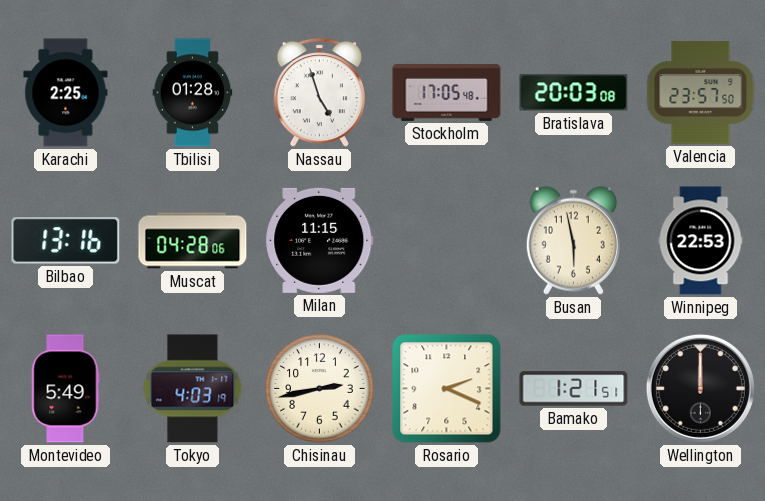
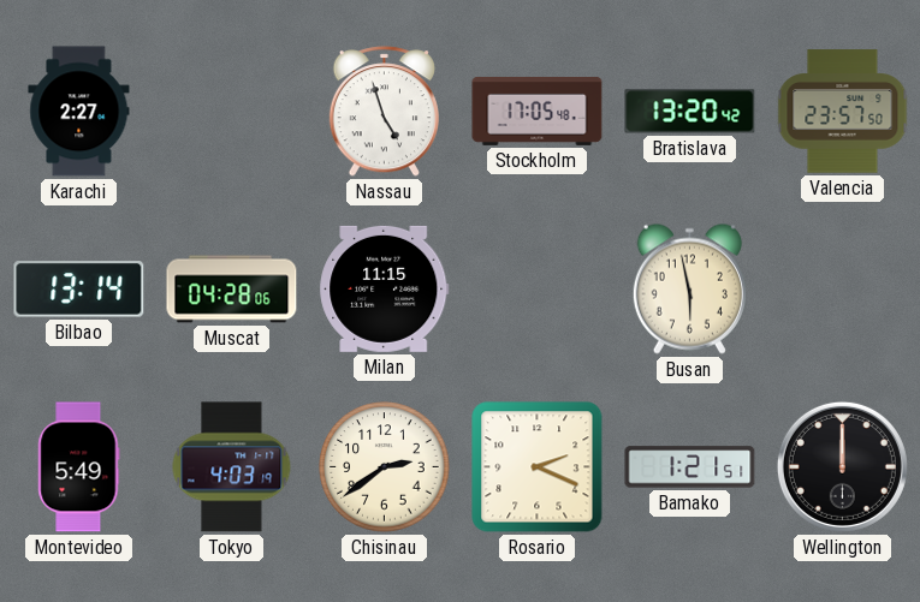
Karachi: 2:25 -> 2:27
Tbilisi: 01:28 -> none
Bratislava: 20:03 -> 13:20
Bilbao: 13:16 -> 13:14
Winnipeg: 22:53 -> none
Chisinau: 2:43 -> 2:39
